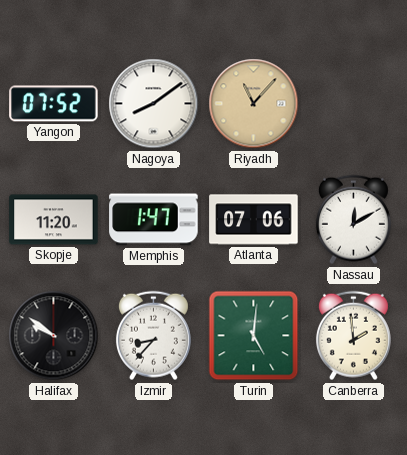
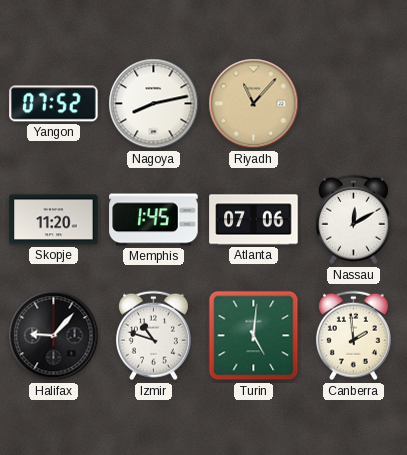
Nagoya: 8:09 -> 8:13
Memphis: 1:47 -> 1:45
Halifax: 9:51 -> 9:07
Izmir: 8:37 -> 10:48
